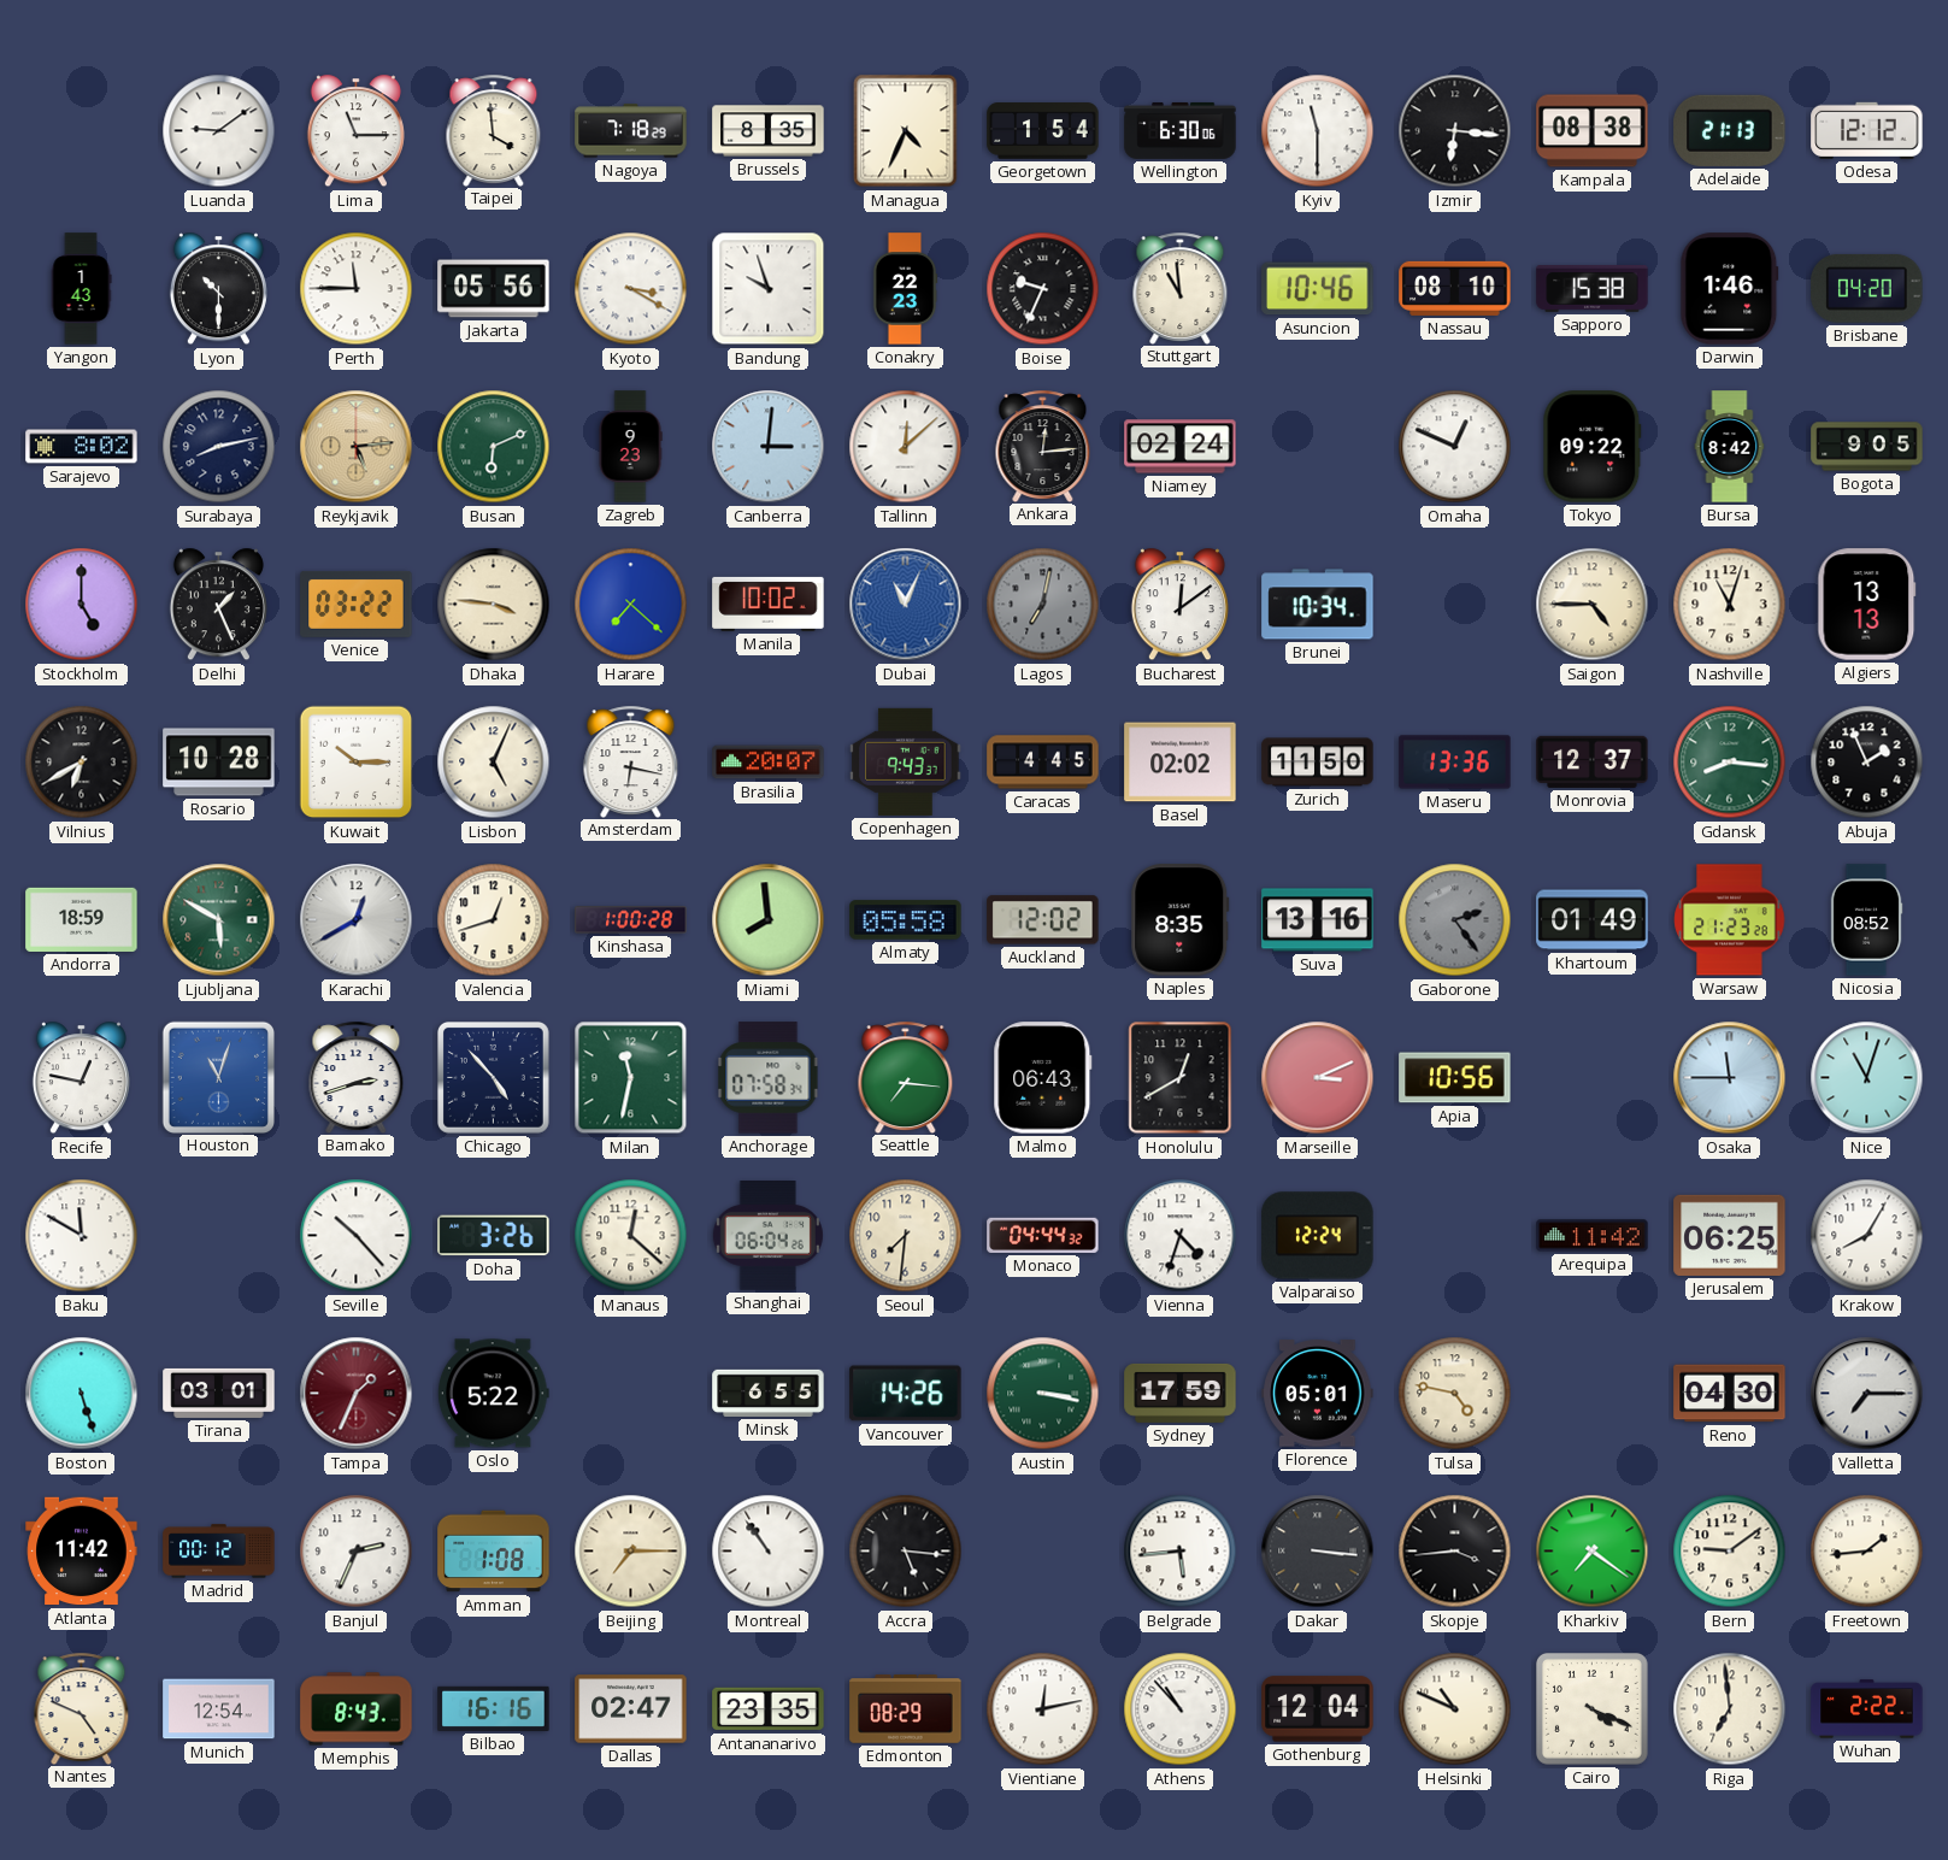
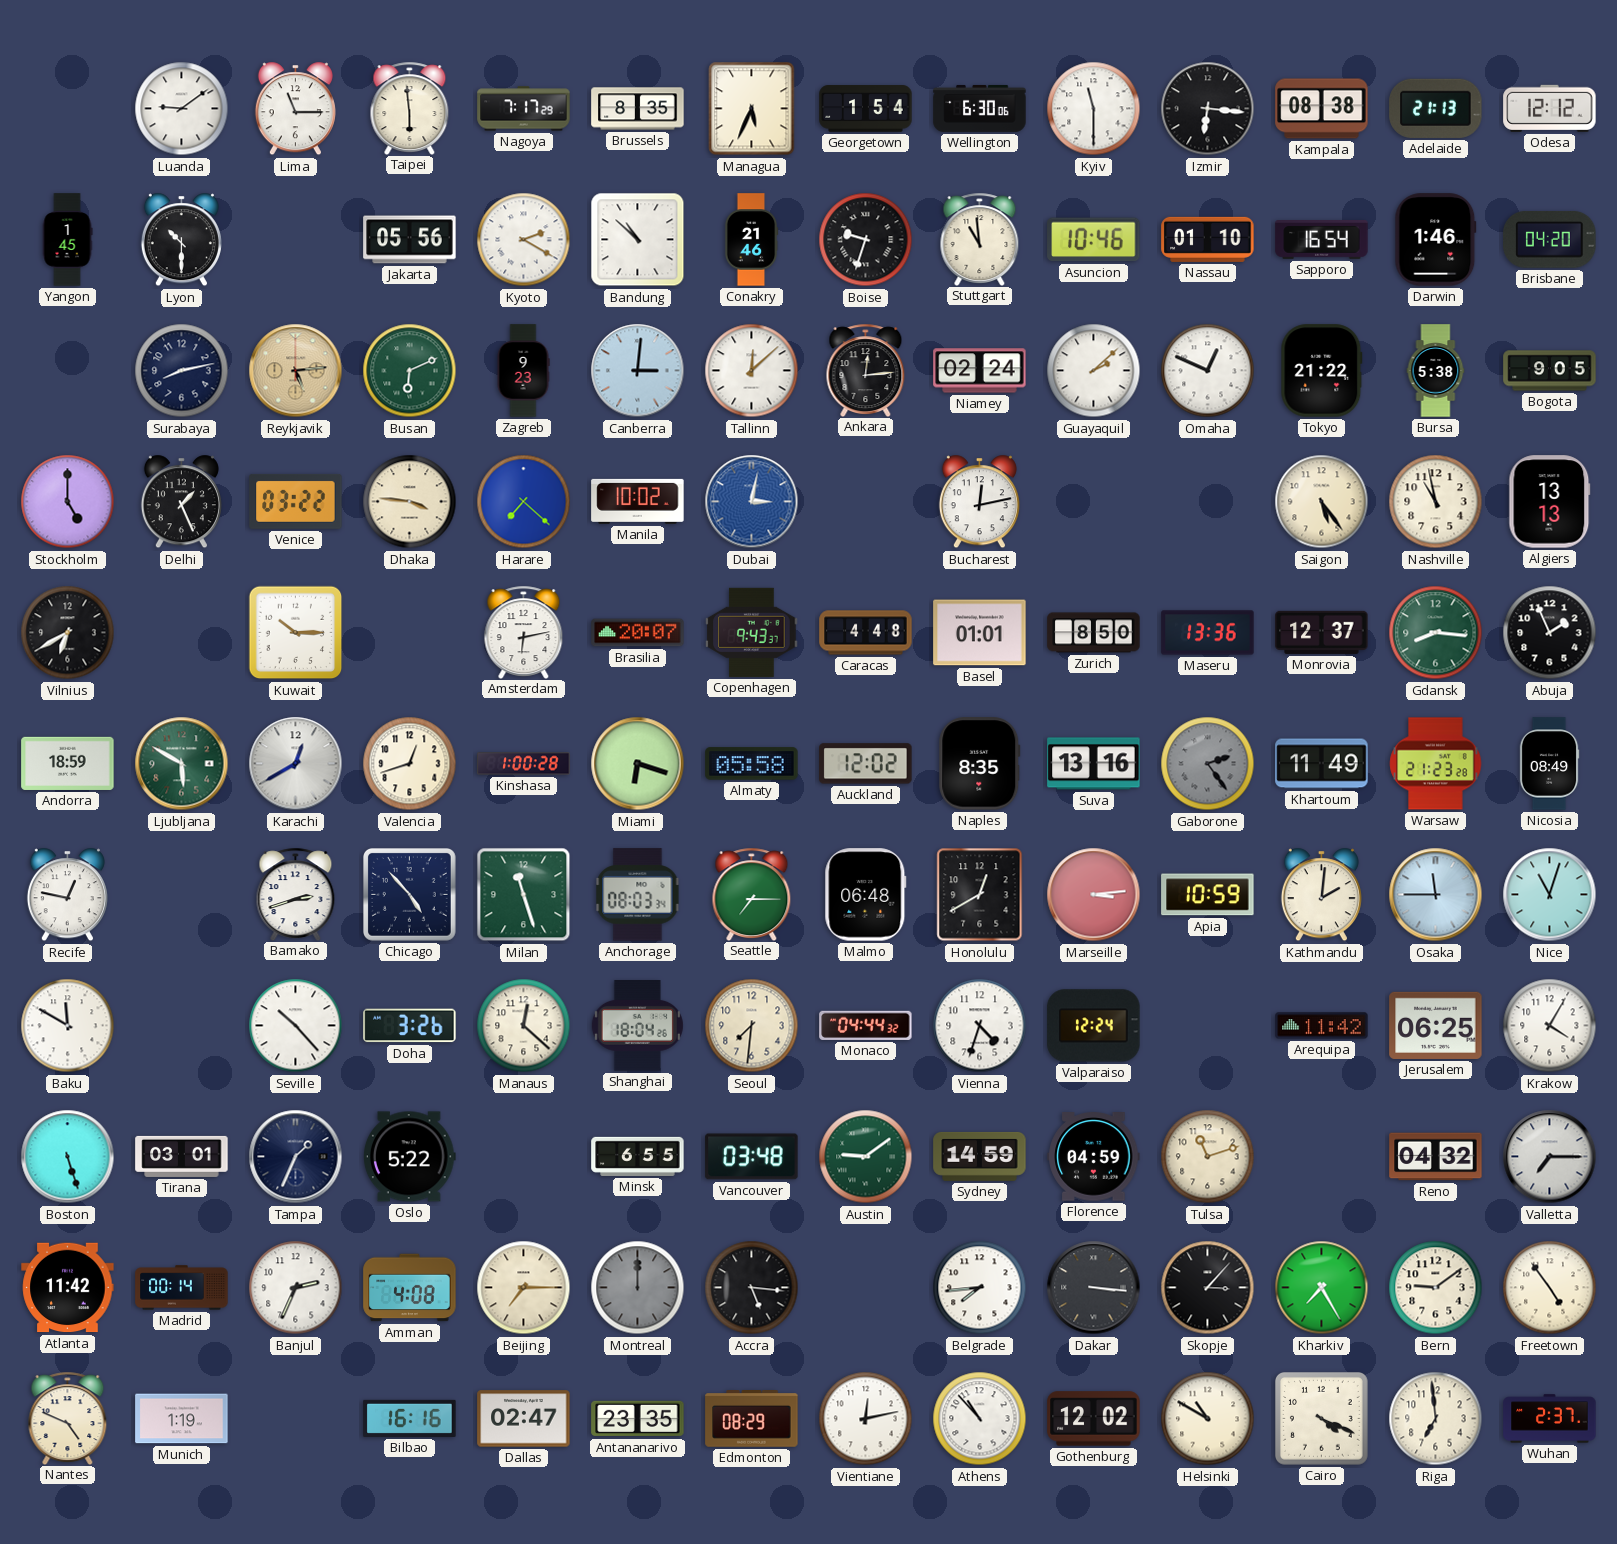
Taipei: 3:59 -> 5:59
Nagoya: 7:18 -> 7:17
Managua: 4:34 -> 5:34
Yangon: 1:43 -> 1:45
Perth: 11:45 -> none
Kyoto: 3:20 -> 2:20
Bandung: 9:57 -> 10:52
Conakry: 22:23 -> 21:46
Boise: 9:34 -> 9:33
Nassau: 08:10 -> 01:10
Sapporo: 15:38 -> 16:54
Sarajevo: 8:02 -> none
Guayaquil: none -> 2:08
Tokyo: 09:22 -> 21:22
Bursa: 8:42 -> 5:38
Dubai: 11:04 -> 3:02
Lagos: 7:02 -> none
Bucharest: 12:09 -> 12:13
Brunei: 10:34 -> none
Saigon: 4:45 -> 5:24
Nashville: 11:03 -> 10:58
Rosario: 10:28 -> none
Lisbon: 5:04 -> none
Amsterdam: 6:17 -> 6:13
Caracas: 4:45 -> 4:48
Basel: 02:02 -> 01:01
Zurich: 11:50 -> 8:50
Miami: 7:59 -> 6:18
Khartoum: 01:49 -> 11:49
Nicosia: 08:52 -> 08:49
Houston: 11:03 -> none
Milan: 11:32 -> 11:27
Anchorage: 07:58 -> 08:03
Seattle: 7:16 -> 7:15
Malmo: 06:43 -> 06:48
Marseille: 3:11 -> 3:14
Apia: 10:56 -> 10:59
Kathmandu: none -> 2:01
Shanghai: 06:04 -> 18:04
Krakow: 8:05 -> 4:05
Tampa dial: burgundy -> navy
Vancouver: 14:26 -> 03:48
Austin: 3:17 -> 9:09
Sydney: 17:59 -> 14:59
Florence: 05:01 -> 04:59
Tulsa: 4:47 -> 11:12
Reno: 04:30 -> 04:32
Madrid: 00:12 -> 00:14
Amman: 1:08 -> 4:08
Montreal: 10:54 -> 12:00
Montreal dial: white -> grey
Belgrade: 5:44 -> 7:44
Skopje: 3:44 -> 3:07
Kharkiv: 7:21 -> 7:25
Freetown: 1:44 -> 4:54
Munich: 12:54 -> 1:19
Memphis: 8:43 -> none
Gothenburg: 12:04 -> 12:02
Helsinki: 10:49 -> 10:50
Wuhan: 2:22 -> 2:37
